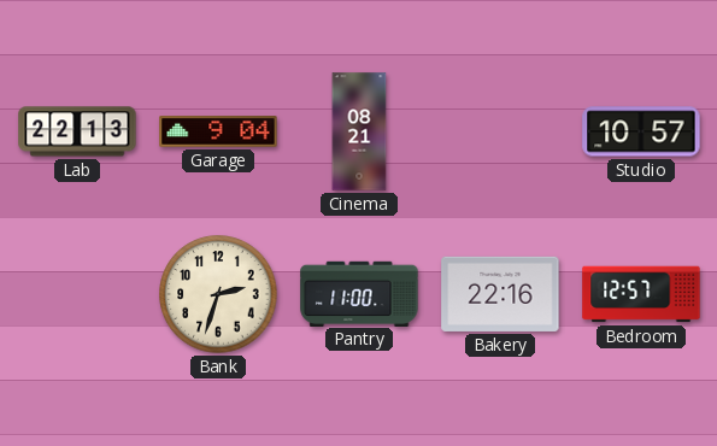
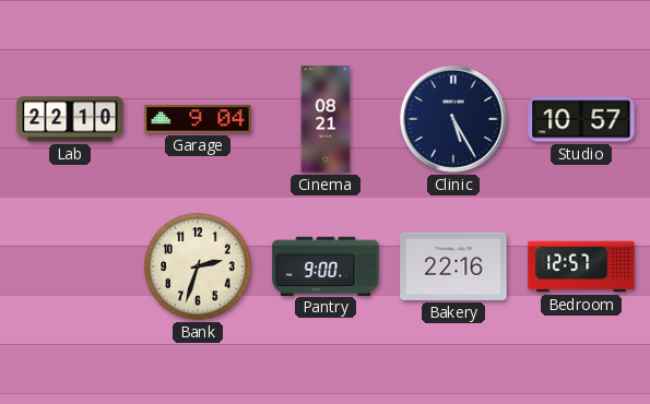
Lab: 22:13 -> 22:10
Clinic: none -> 5:25
Pantry: 11:00 -> 9:00
